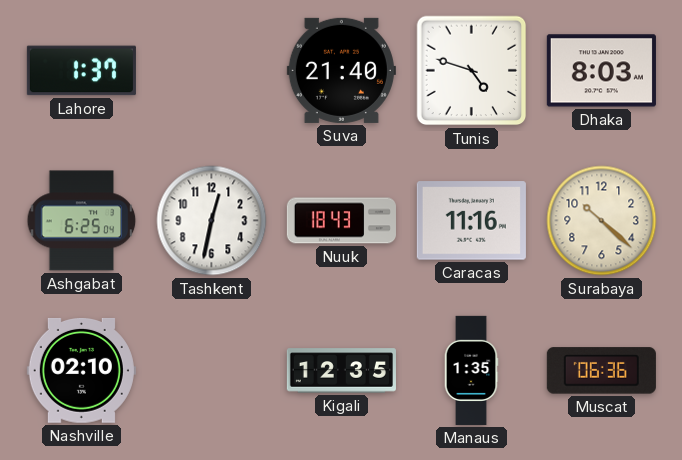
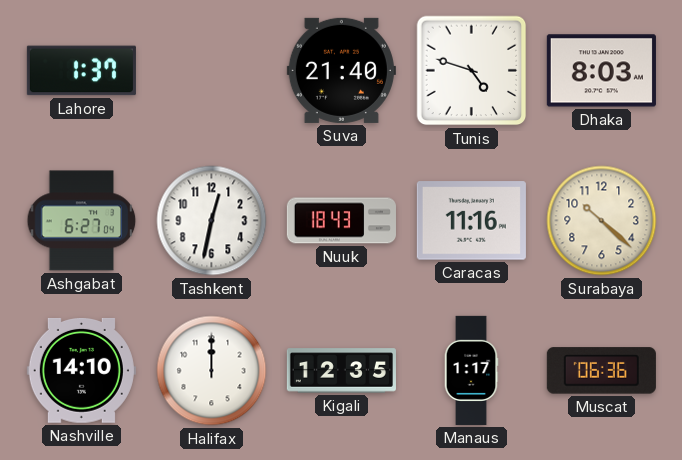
Ashgabat: 6:25 -> 6:27
Nashville: 02:10 -> 14:10
Halifax: none -> 12:00
Manaus: 1:35 -> 1:17
